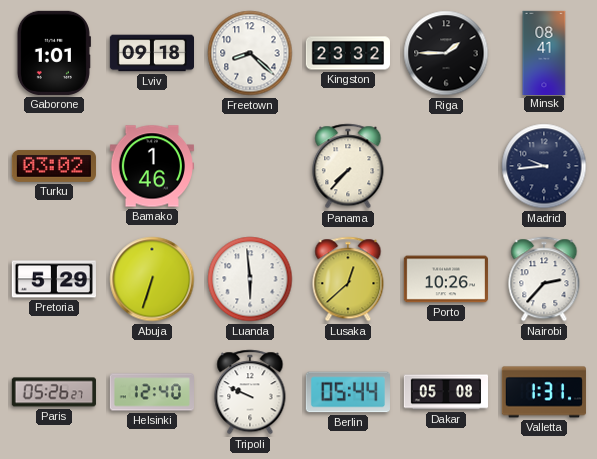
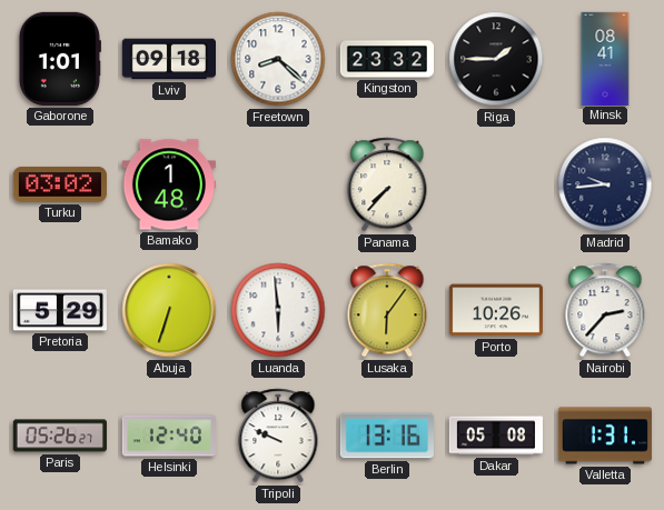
Bamako: 1:46 -> 1:48
Lusaka: 12:38 -> 6:06
Berlin: 05:44 -> 13:16
